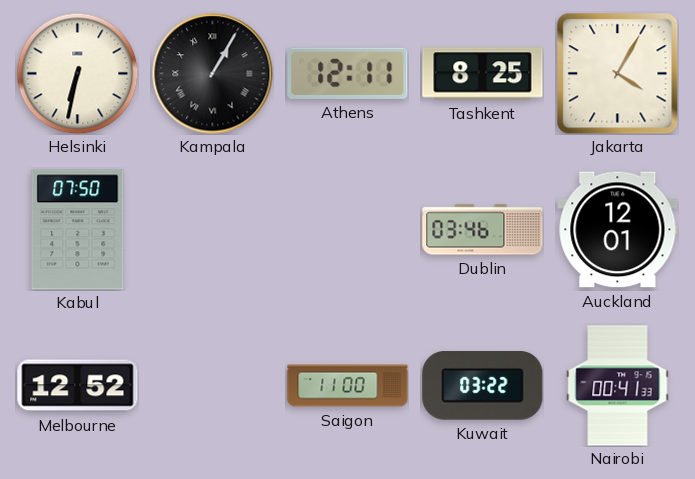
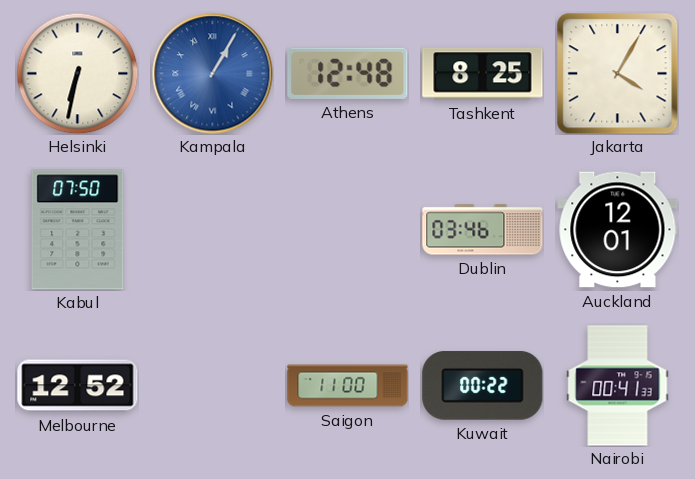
Kampala dial: black -> blue
Athens: 12:11 -> 12:48
Kuwait: 03:22 -> 00:22
